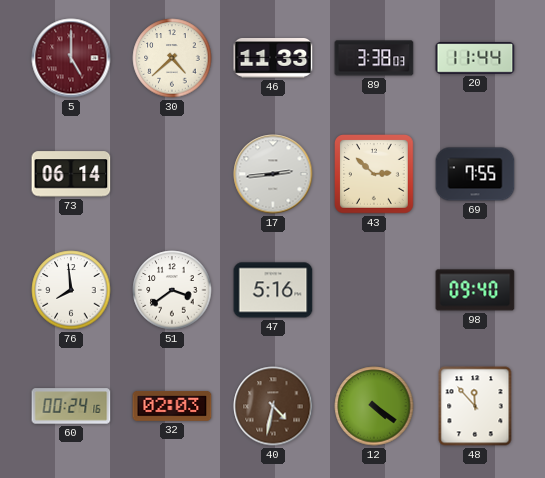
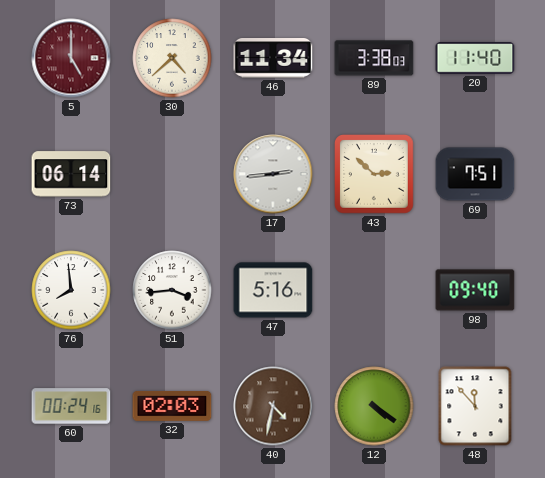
46: 11:33 -> 11:34
20: 11:44 -> 11:40
69: 7:55 -> 7:51
51: 3:39 -> 3:44
